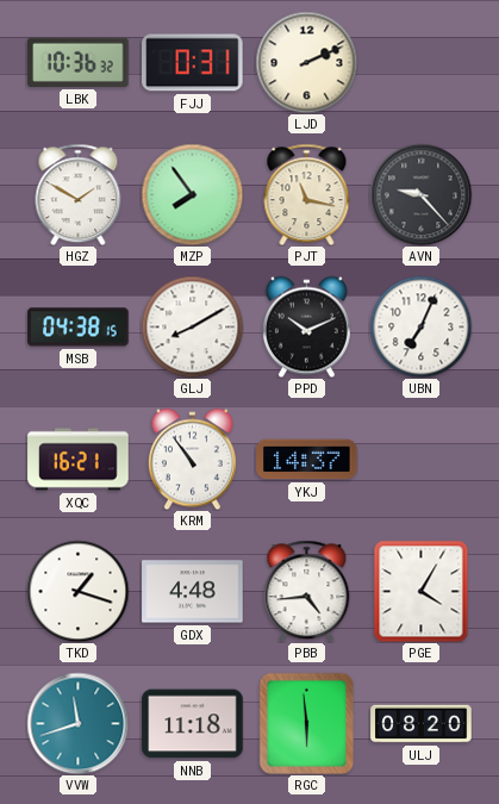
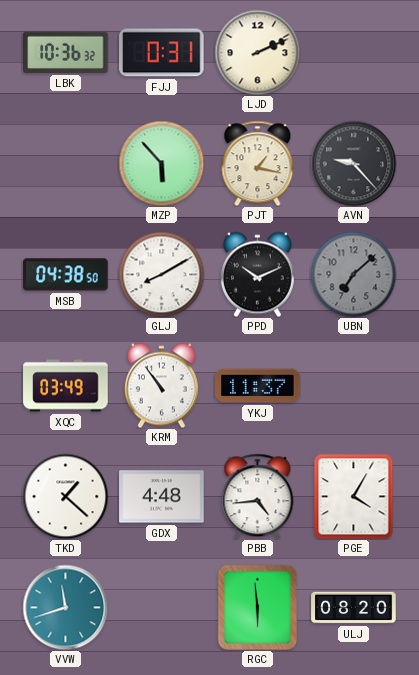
HGZ: 1:50 -> none
MZP: 7:54 -> 5:53
PJT: 11:17 -> 1:17
MSB: 04:38:15 -> 04:38:50
UBN: 7:04 -> 7:08
UBN dial: white -> grey
XQC: 16:21 -> 03:49
YKJ: 14:37 -> 11:37
TKD: 1:18 -> 1:22
NNB: 11:18 -> none
